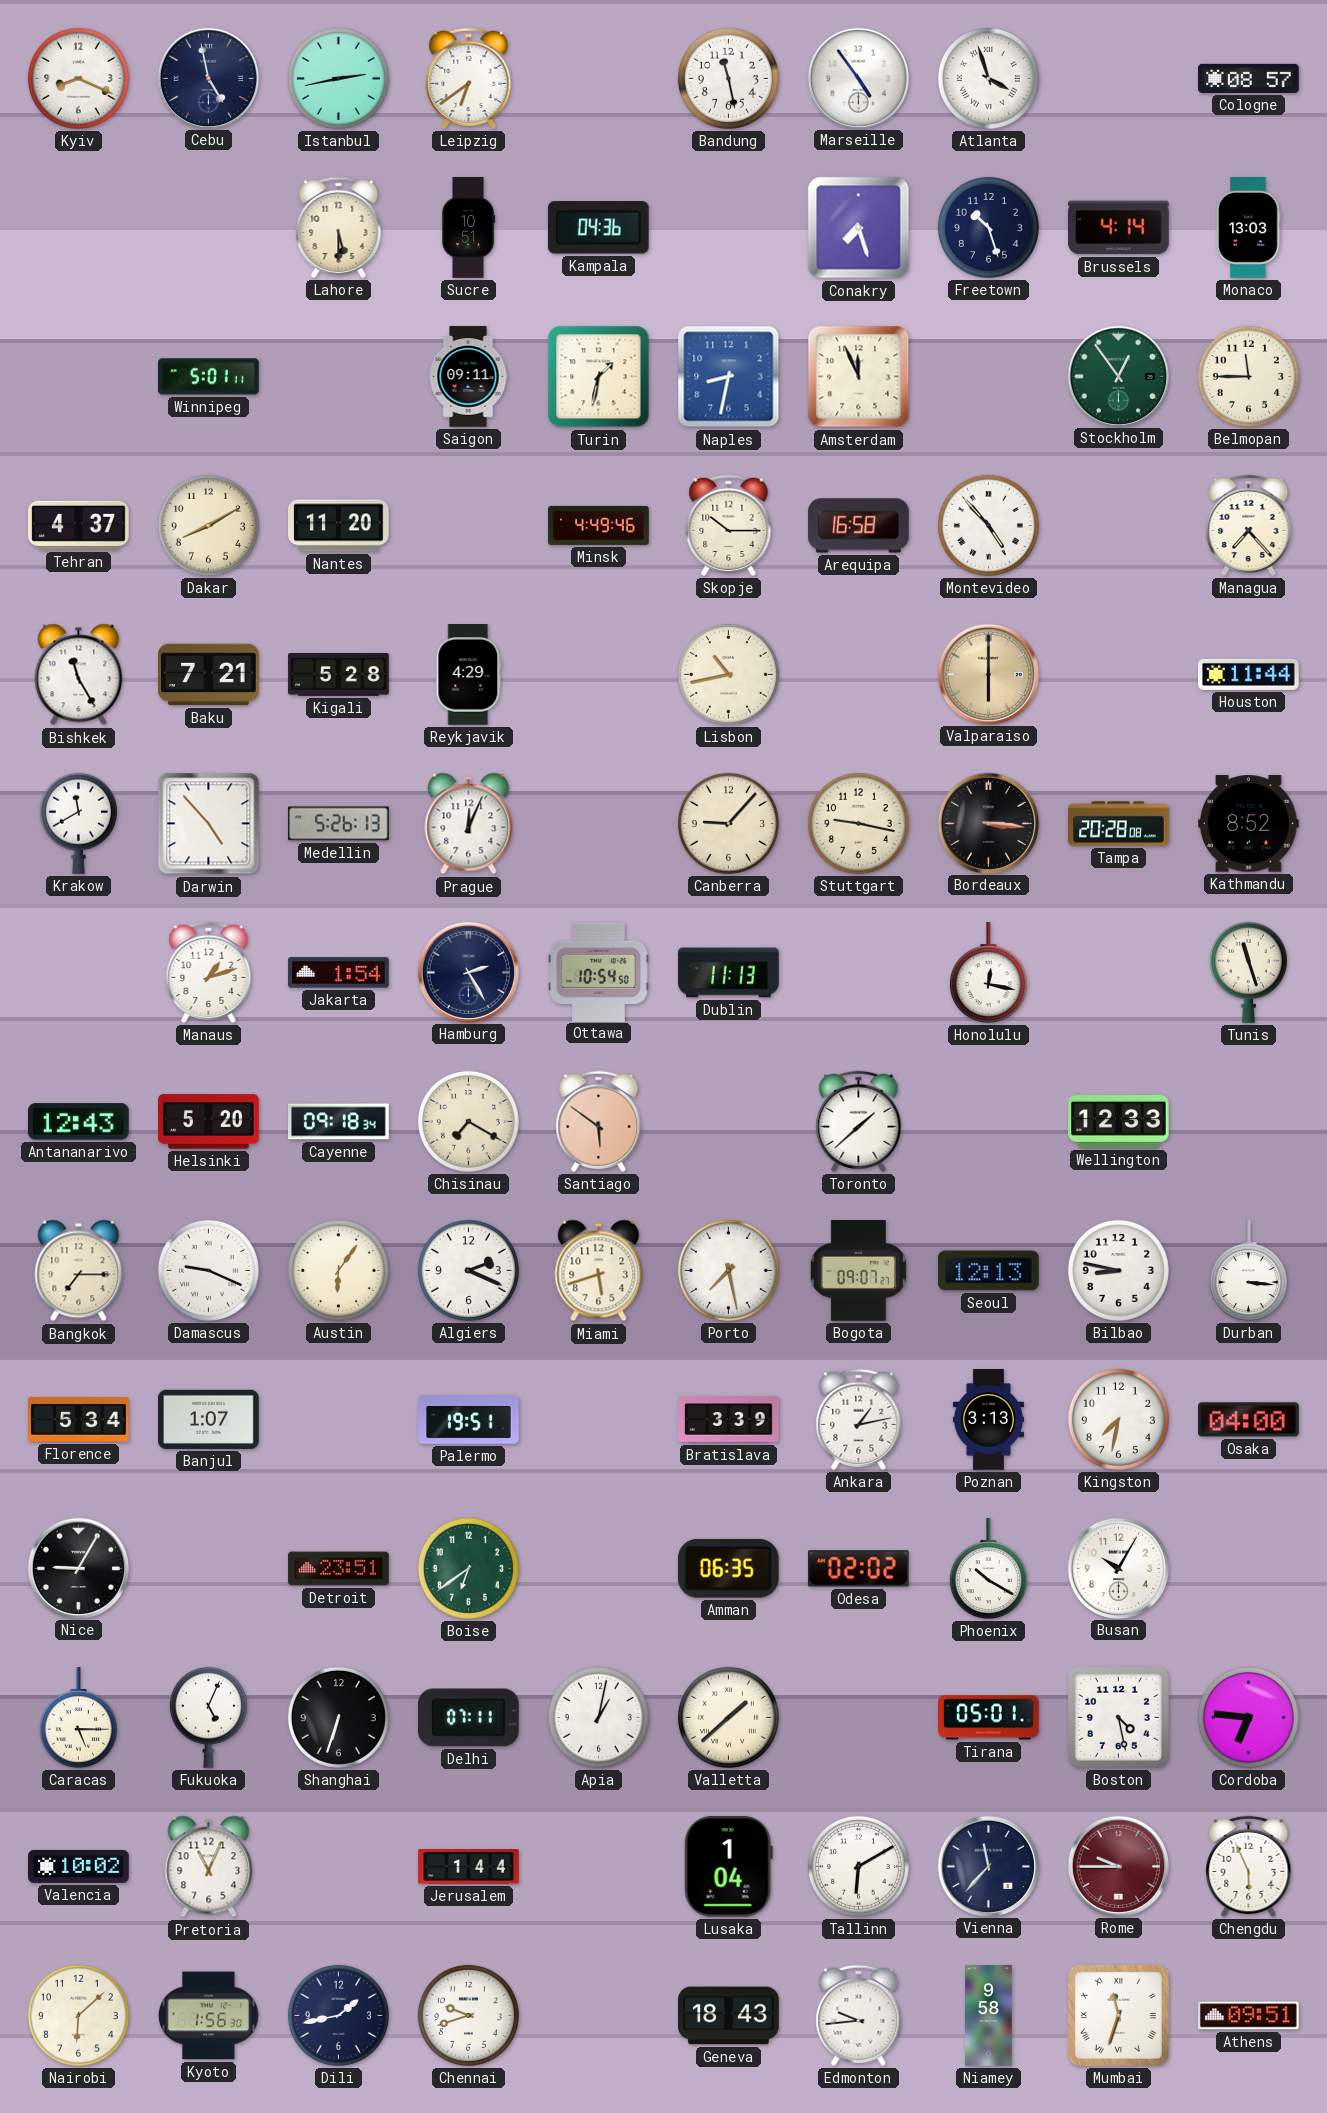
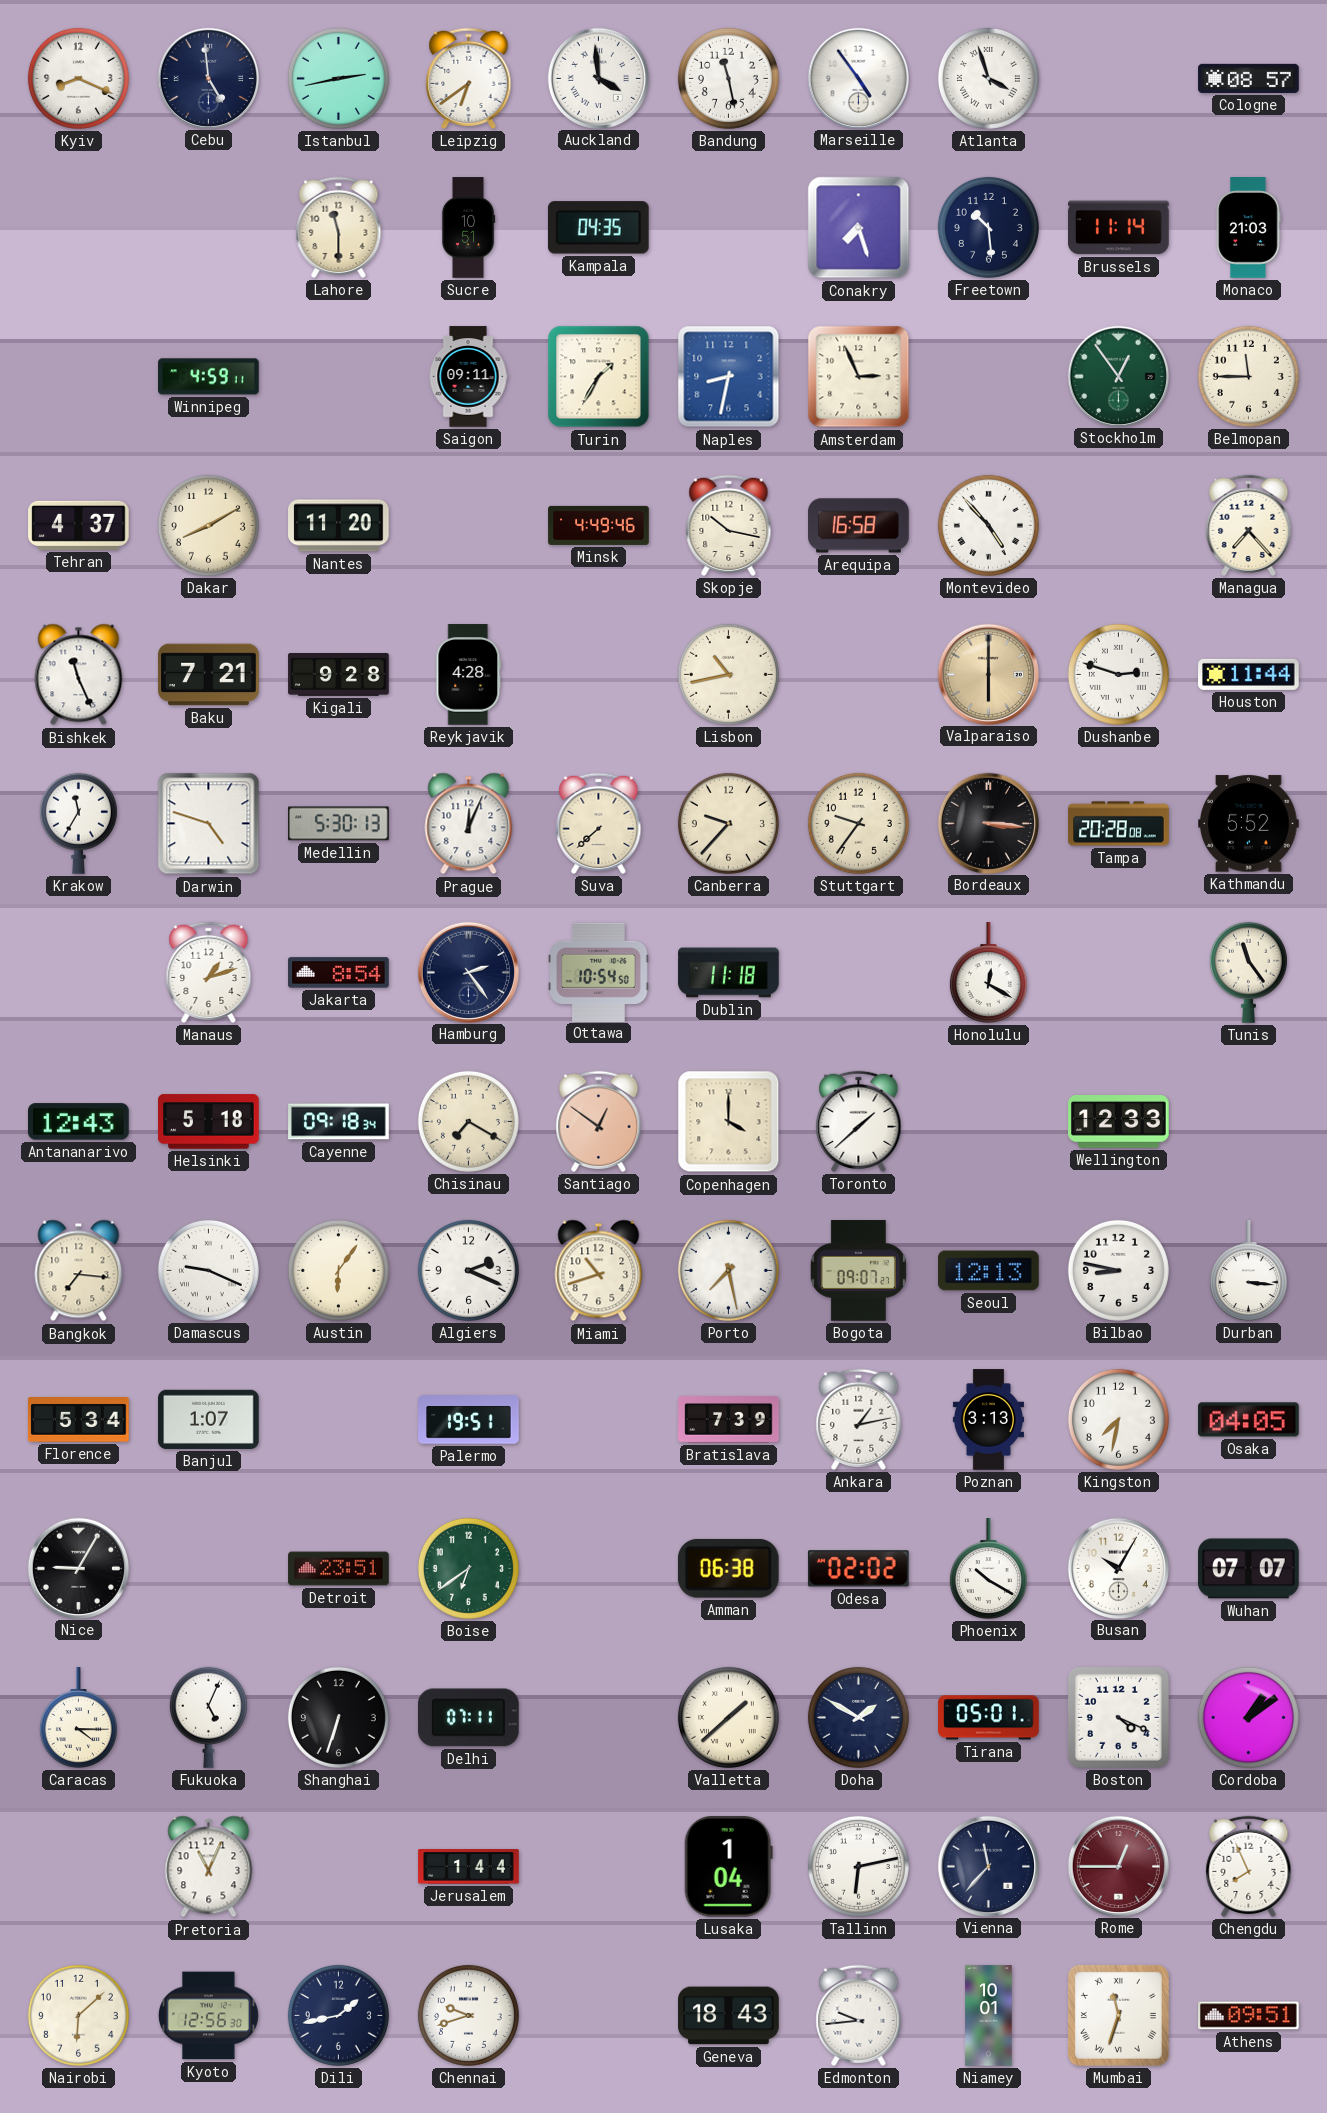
Cebu: 4:58 -> 4:59
Auckland: none -> 3:59
Lahore: 5:30 -> 11:30
Kampala: 04:36 -> 04:35
Freetown: 10:27 -> 10:29
Brussels: 4:14 -> 11:14
Monaco: 13:03 -> 21:03
Winnipeg: 5:01 -> 4:59
Turin: 1:32 -> 1:35
Amsterdam: 11:56 -> 2:56
Skopje: 10:15 -> 10:17
Bishkek: 11:25 -> 11:26
Kigali: 5:28 -> 9:28
Reykjavik: 4:29 -> 4:28
Dushanbe: none -> 2:48
Krakow: 11:40 -> 11:35
Darwin: 4:53 -> 4:48
Medellin: 5:26 -> 5:30
Suva: none -> 7:38
Canberra: 9:07 -> 9:37
Stuttgart: 9:17 -> 9:36
Kathmandu: 8:52 -> 5:52
Jakarta: 1:54 -> 8:54
Hamburg: 2:25 -> 2:24
Dublin: 11:13 -> 11:18
Honolulu: 12:17 -> 12:20
Tunis: 11:27 -> 11:24
Helsinki: 5:20 -> 5:18
Santiago: 5:51 -> 12:51
Copenhagen: none -> 4:00
Bangkok: 7:15 -> 7:16
Miami: 5:42 -> 10:42
Bratislava: 3:39 -> 7:39
Osaka: 04:00 -> 04:05
Amman: 06:35 -> 06:38
Wuhan: none -> 07:07
Caracas: 5:15 -> 4:15
Apia: 1:02 -> none
Doha: none -> 1:50
Boston: 4:28 -> 4:19
Cordoba: 6:46 -> 1:09
Valencia: 10:02 -> none
Tallinn: 6:10 -> 6:13
Rome: 9:45 -> 12:45
Chengdu: 5:56 -> 7:56
Kyoto: 1:56 -> 12:56
Niamey: 9:58 -> 10:01
